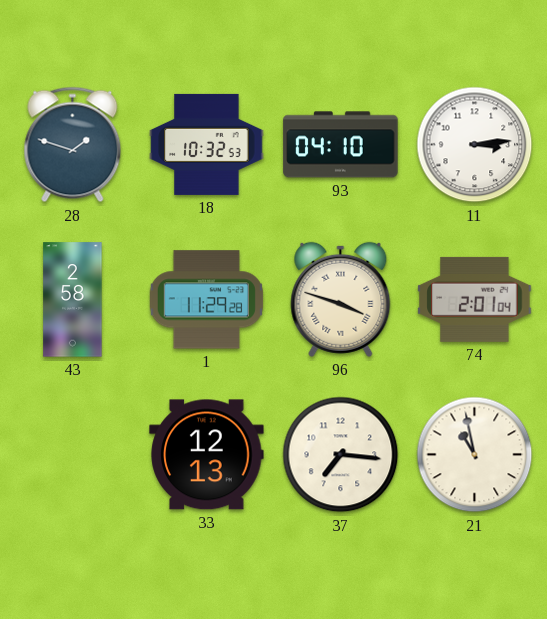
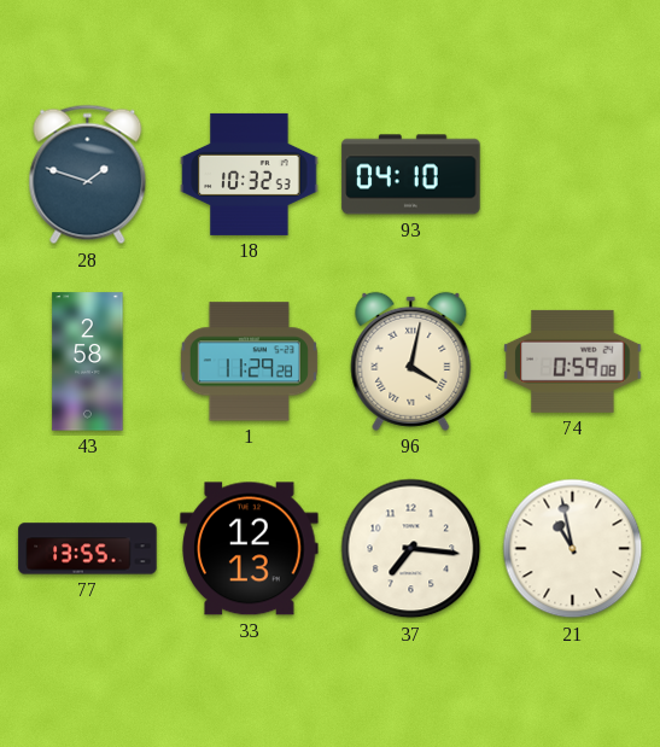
11: 3:14 -> none
96: 3:48 -> 4:02
74: 2:01 -> 0:59
77: none -> 13:55
